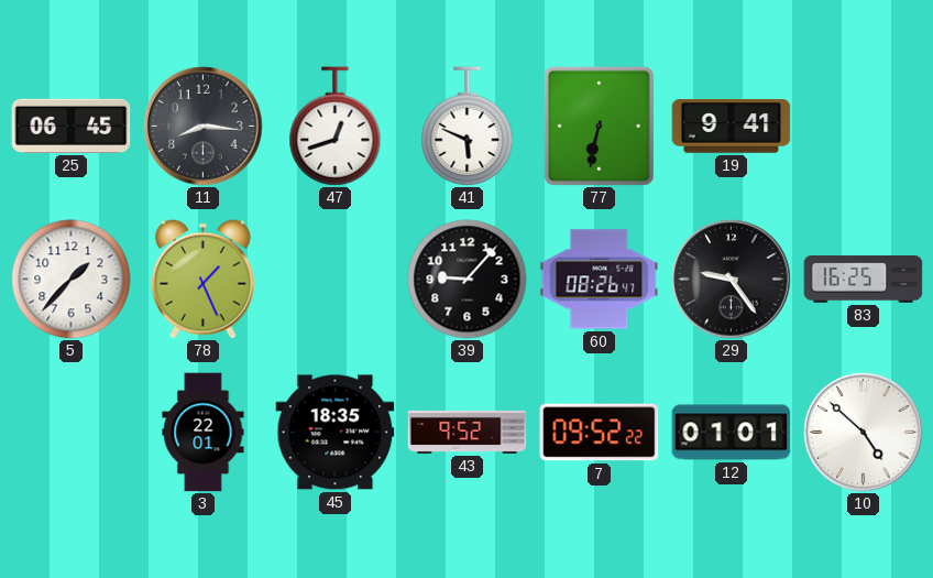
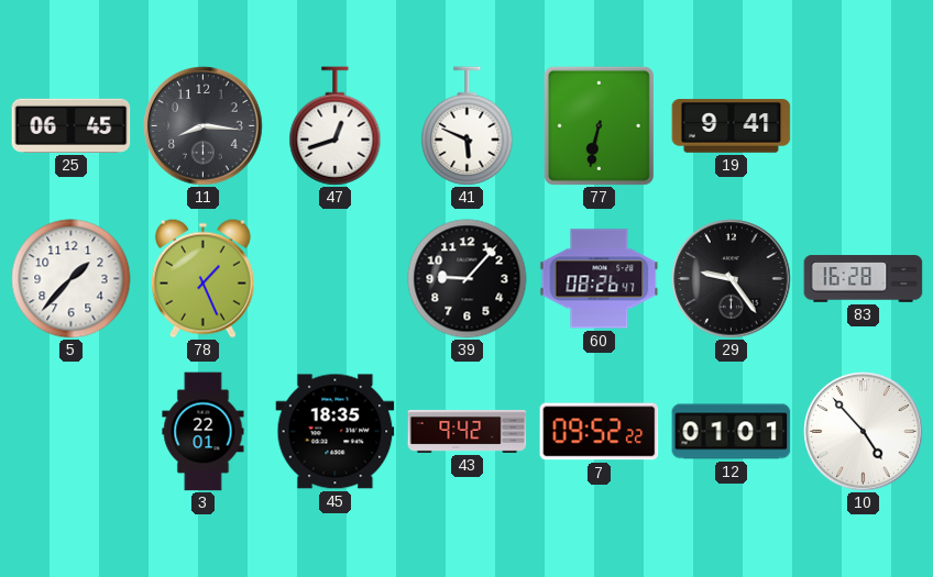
83: 16:25 -> 16:28
43: 9:52 -> 9:42
10: 4:52 -> 4:53
